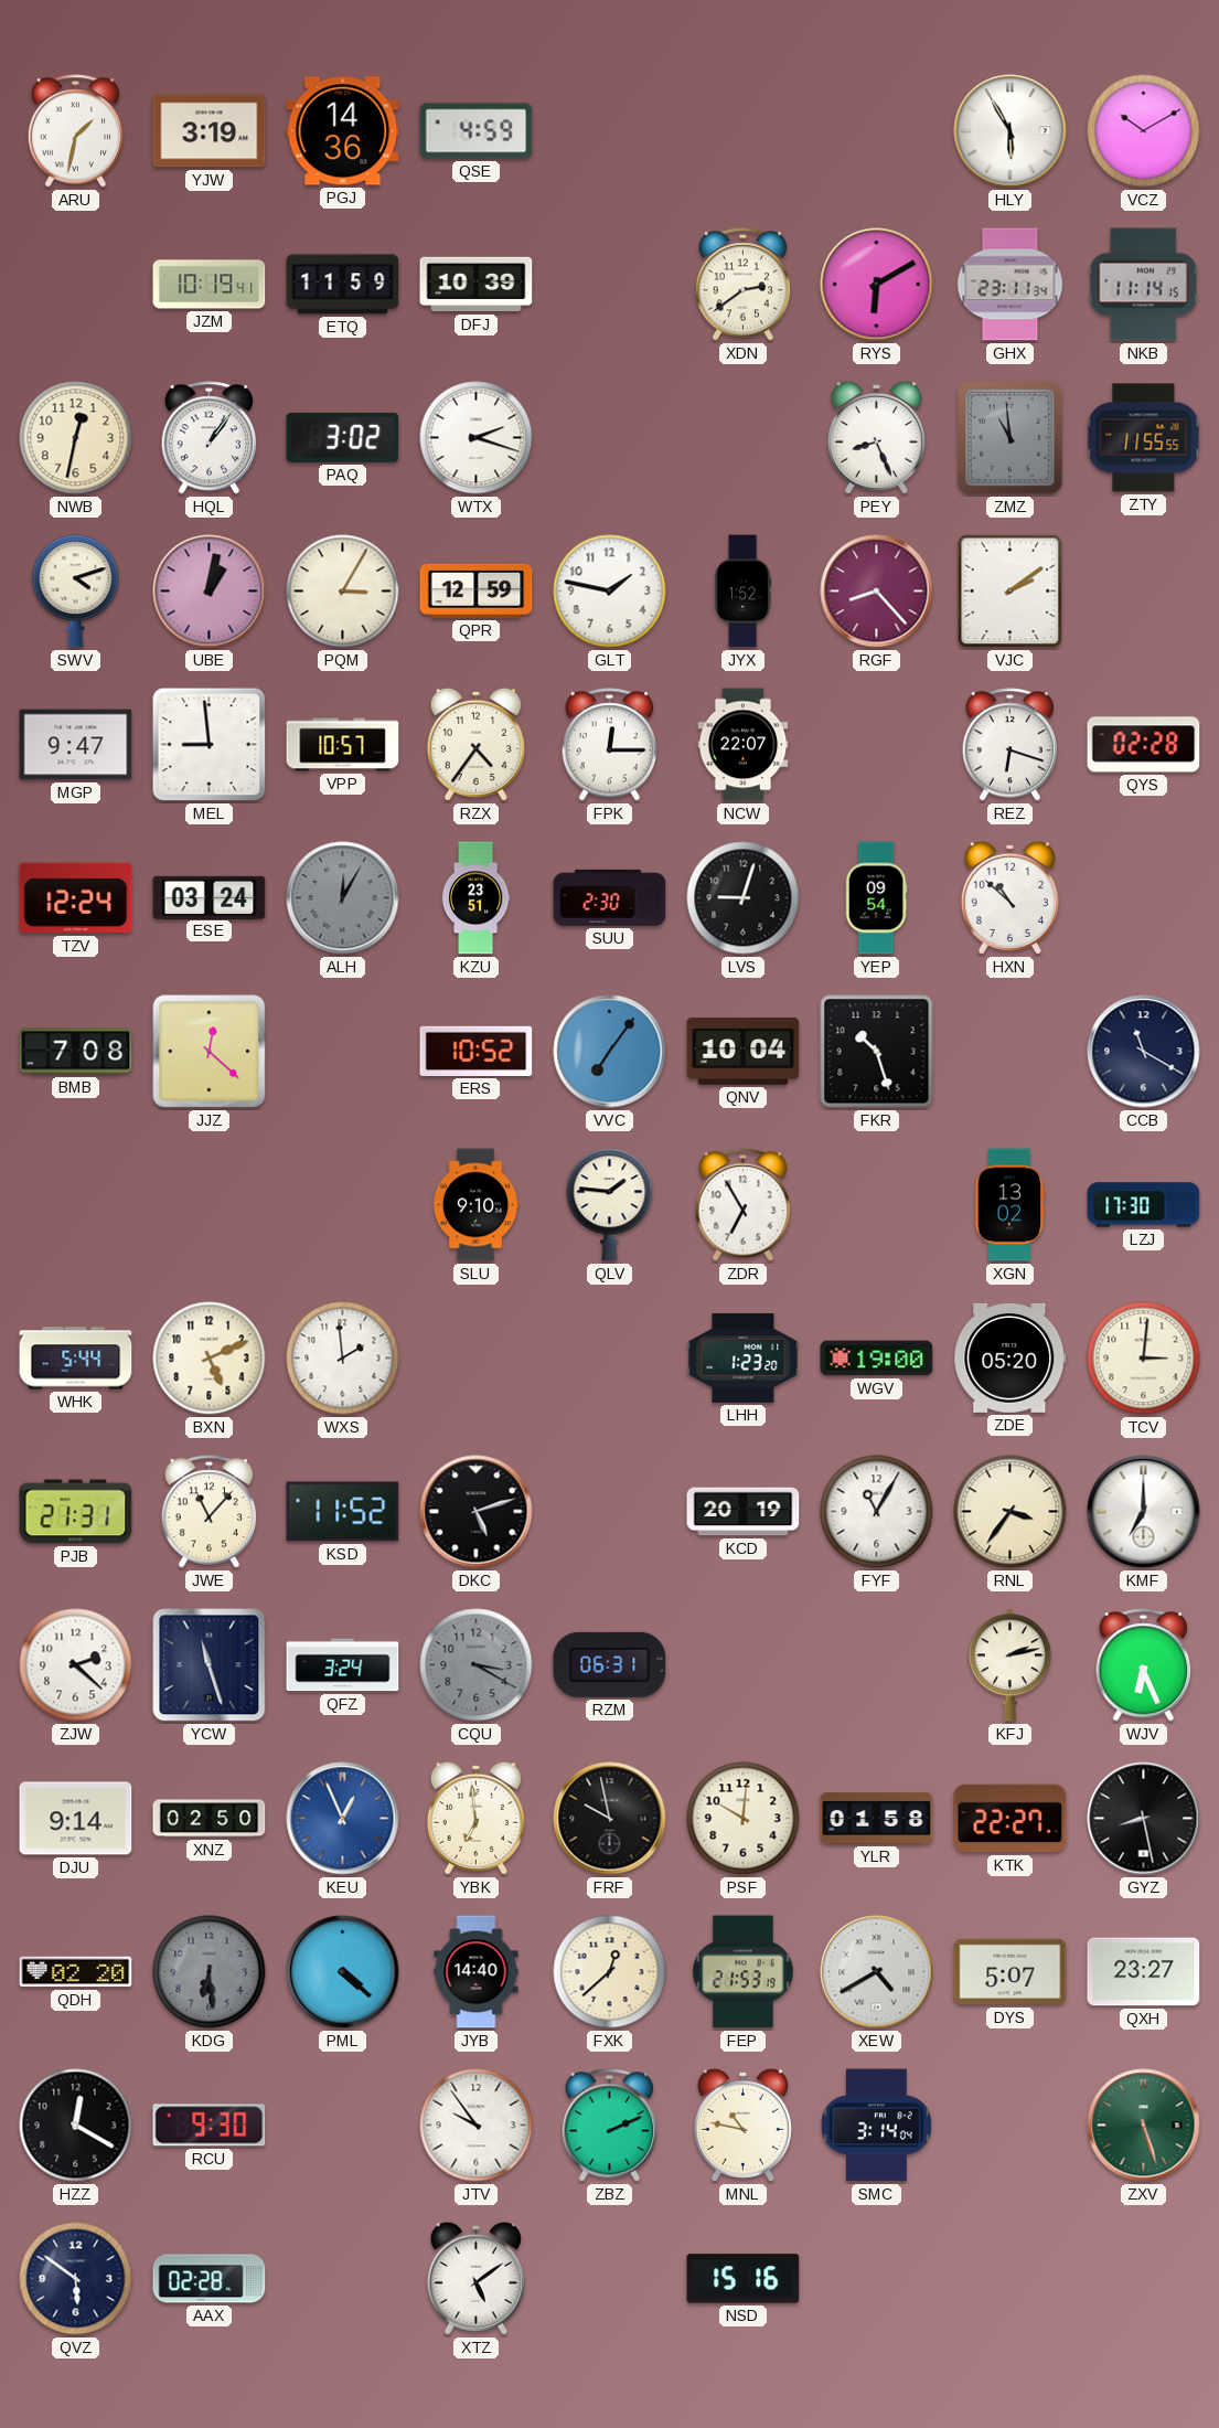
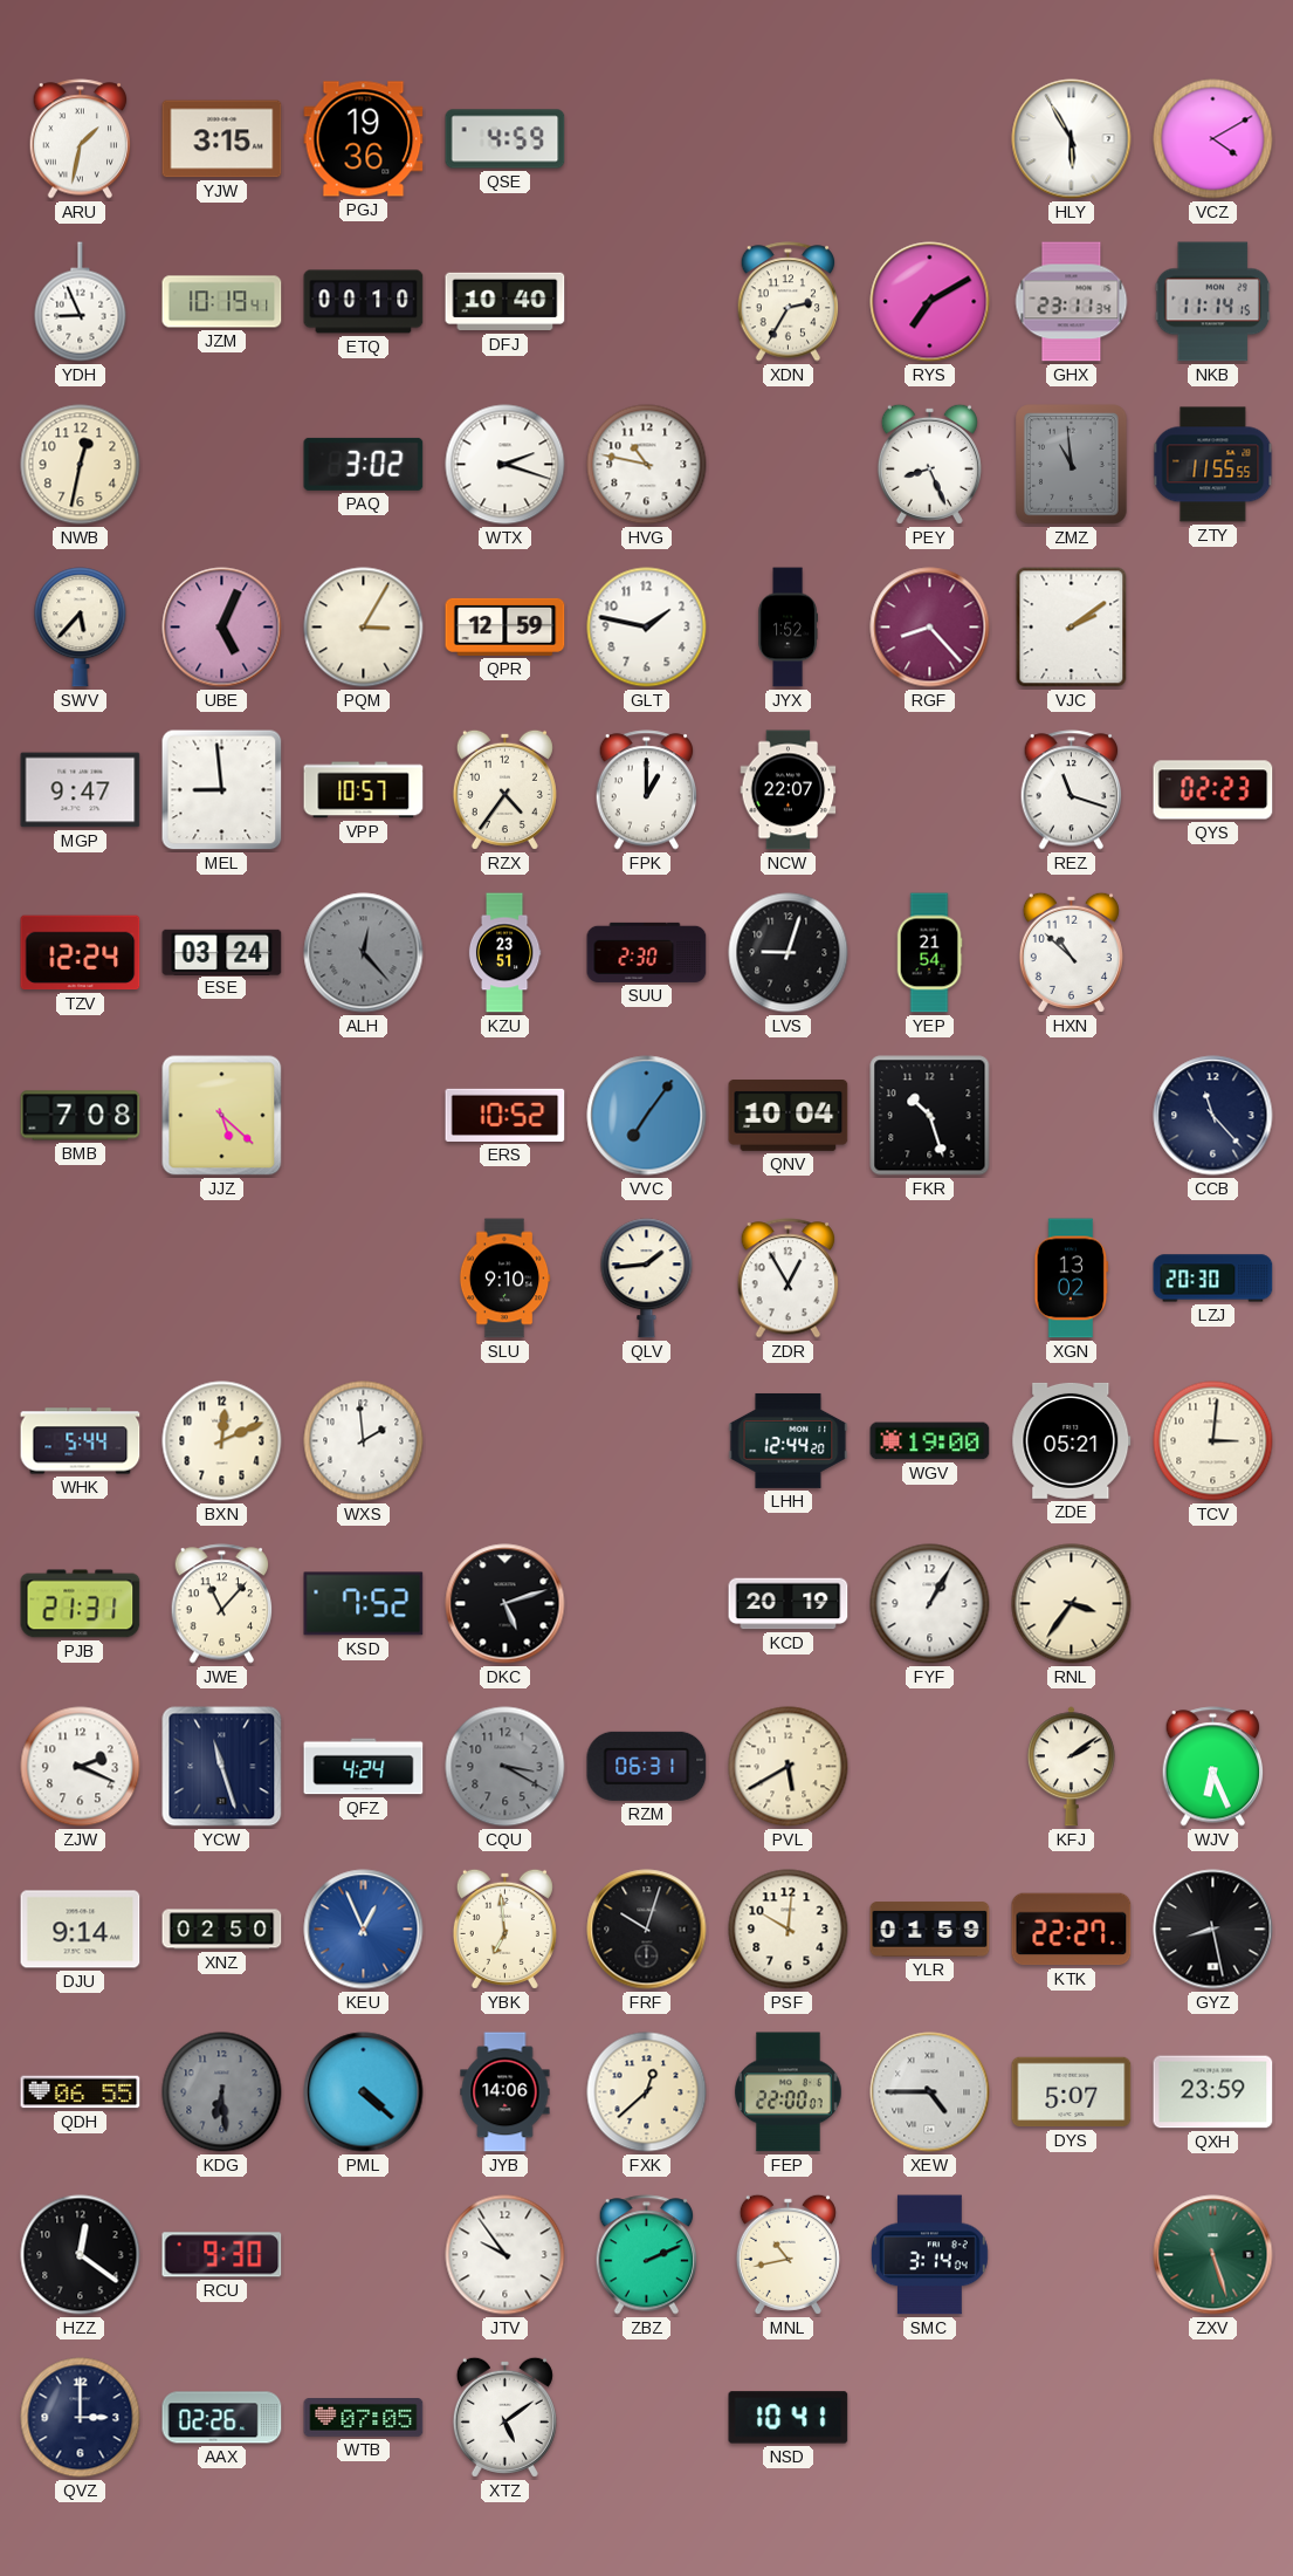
YJW: 3:19 -> 3:15
PGJ: 14:36 -> 19:36
VCZ: 10:10 -> 4:10
YDH: none -> 8:56
ETQ: 11:59 -> 00:10
DFJ: 10:39 -> 10:40
XDN: 2:39 -> 2:35
RYS: 6:10 -> 7:10
HQL: 1:06 -> none
HVG: none -> 10:47
SWV: 4:12 -> 5:37
UBE: 1:02 -> 5:04
FPK: 12:15 -> 1:00
REZ: 6:18 -> 11:18
QYS: 02:28 -> 02:23
ALH: 12:05 -> 12:23
YEP: 09:54 -> 21:54
JJZ: 12:22 -> 5:22
CCB: 11:20 -> 11:23
QLV: 1:46 -> 1:44
ZDR: 6:55 -> 12:55
LZJ: 17:30 -> 20:30
BXN: 5:11 -> 12:11
LHH: 1:23 -> 12:44
ZDE: 05:20 -> 05:21
KSD: 11:52 -> 7:52
FYF: 11:05 -> 1:05
KMF: 7:00 -> none
ZJW: 2:22 -> 2:19
QFZ: 3:24 -> 4:24
PVL: none -> 5:40
KFJ: 2:13 -> 2:09
FRF: 9:58 -> 10:03
YLR: 01:58 -> 01:59
QDH: 02:20 -> 06:55
JYB: 14:40 -> 14:06
FEP: 21:53 -> 22:00
XEW: 4:40 -> 4:45
QXH: 23:27 -> 23:59
HZZ: 12:20 -> 12:21
MNL: 10:47 -> 10:43
QVZ: 5:51 -> 3:00
AAX: 02:28 -> 02:26
WTB: none -> 07:05
NSD: 15:16 -> 10:41
